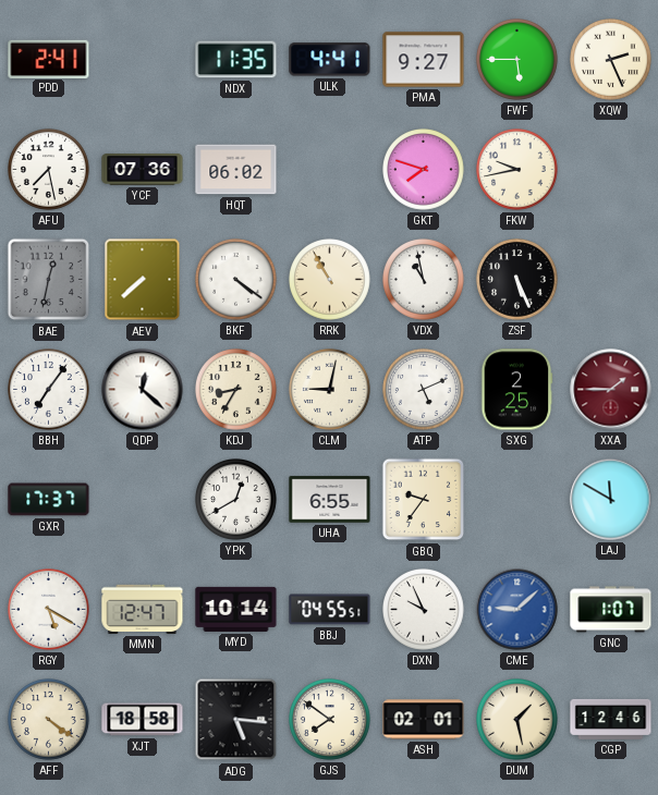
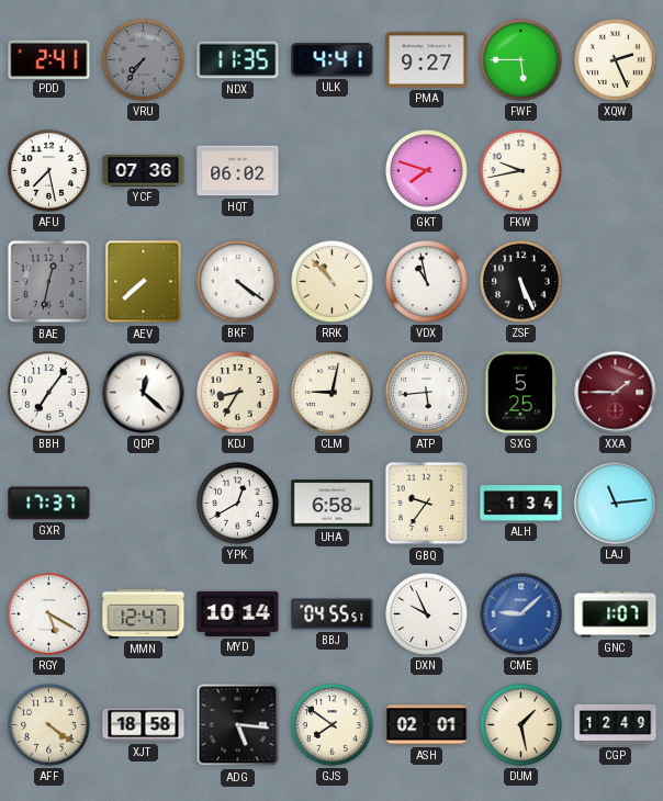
VRU: none -> 7:36
RRK: 10:55 -> 10:53
ATP: 5:11 -> 5:44
SXG: 2:25 -> 5:25
UHA: 6:55 -> 6:58
ALH: none -> 1:34
LAJ: 11:50 -> 11:14
CGP: 12:46 -> 12:49
